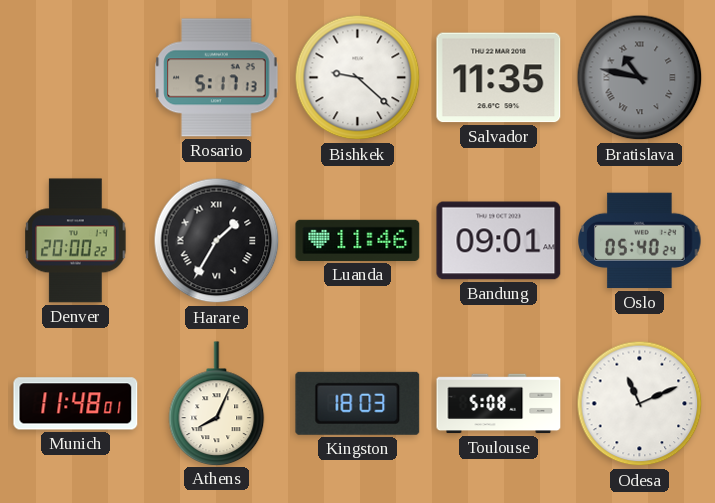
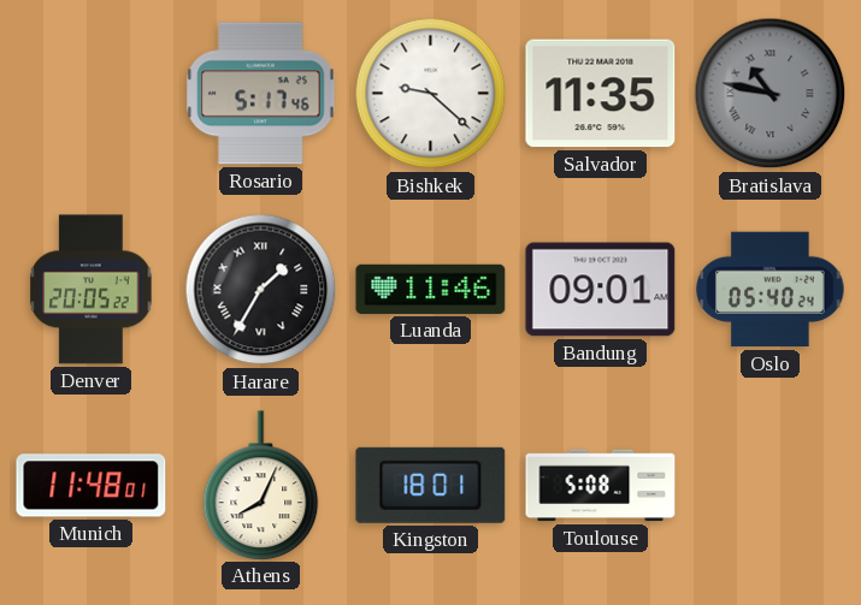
Rosario: 5:17:13 -> 5:17:46
Denver: 20:00 -> 20:05
Kingston: 18:03 -> 18:01
Odesa: 11:11 -> none
